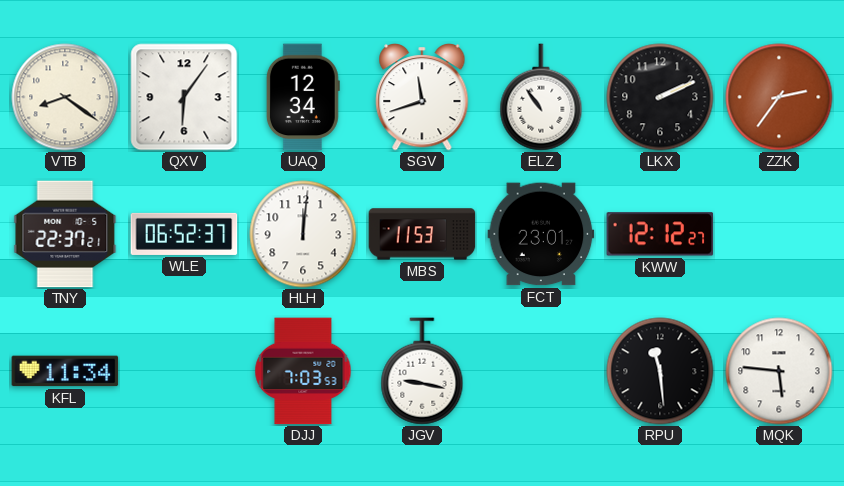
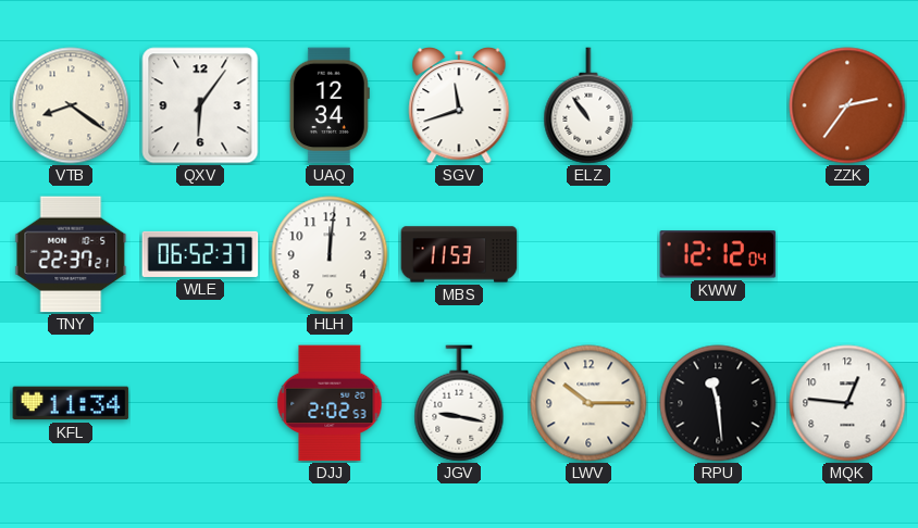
LKX: 2:11 -> none
FCT: 23:01 -> none
KWW: 12:12:27 -> 12:12:04
DJJ: 7:03 -> 2:02
LWV: none -> 10:15
MQK: 5:46 -> 12:46
